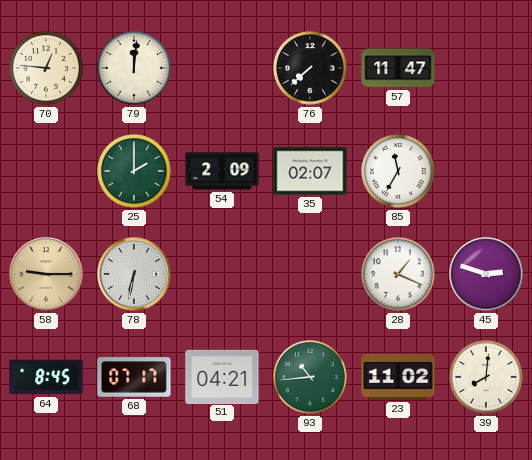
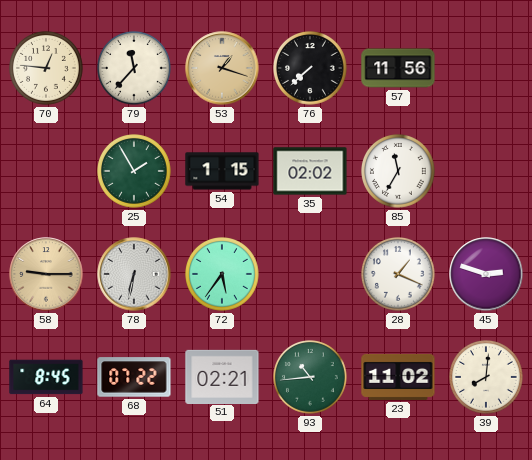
79: 12:01 -> 11:37
53: none -> 1:18
57: 11:47 -> 11:56
25: 2:00 -> 1:55
54: 2:09 -> 1:15
35: 02:07 -> 02:02
72: none -> 5:36
68: 07:17 -> 07:22
51: 04:21 -> 02:21
